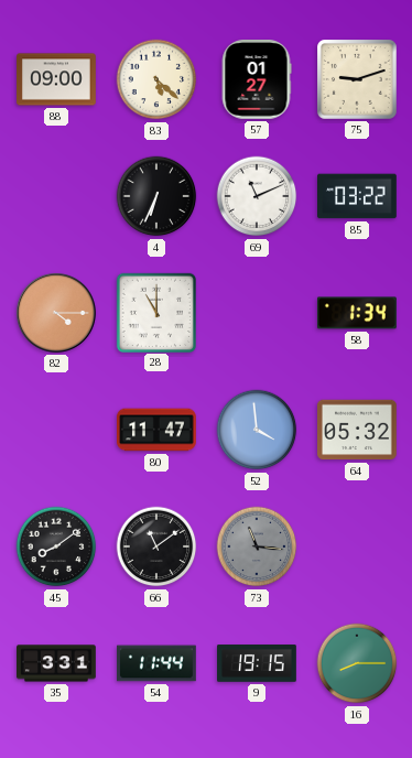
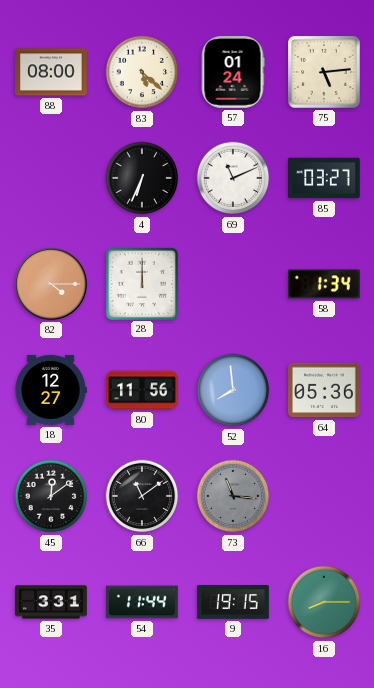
88: 09:00 -> 08:00
57: 01:27 -> 01:24
75: 9:12 -> 5:14
85: 03:22 -> 03:27
28: 11:00 -> 12:00
18: none -> 12:27
80: 11:47 -> 11:56
52: 3:59 -> 7:59
64: 05:32 -> 05:36
45: 8:09 -> 12:09
